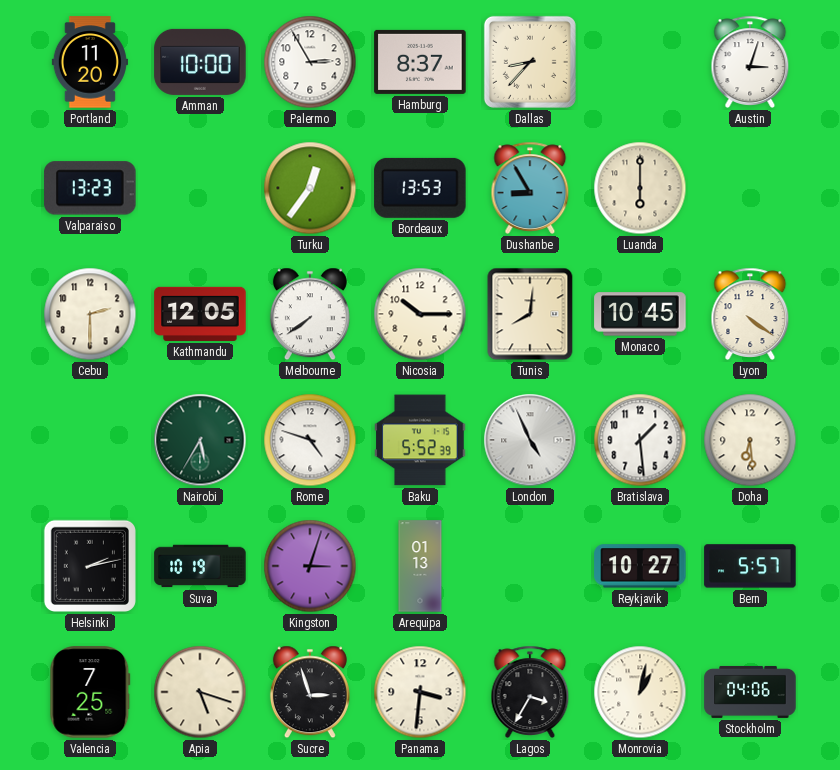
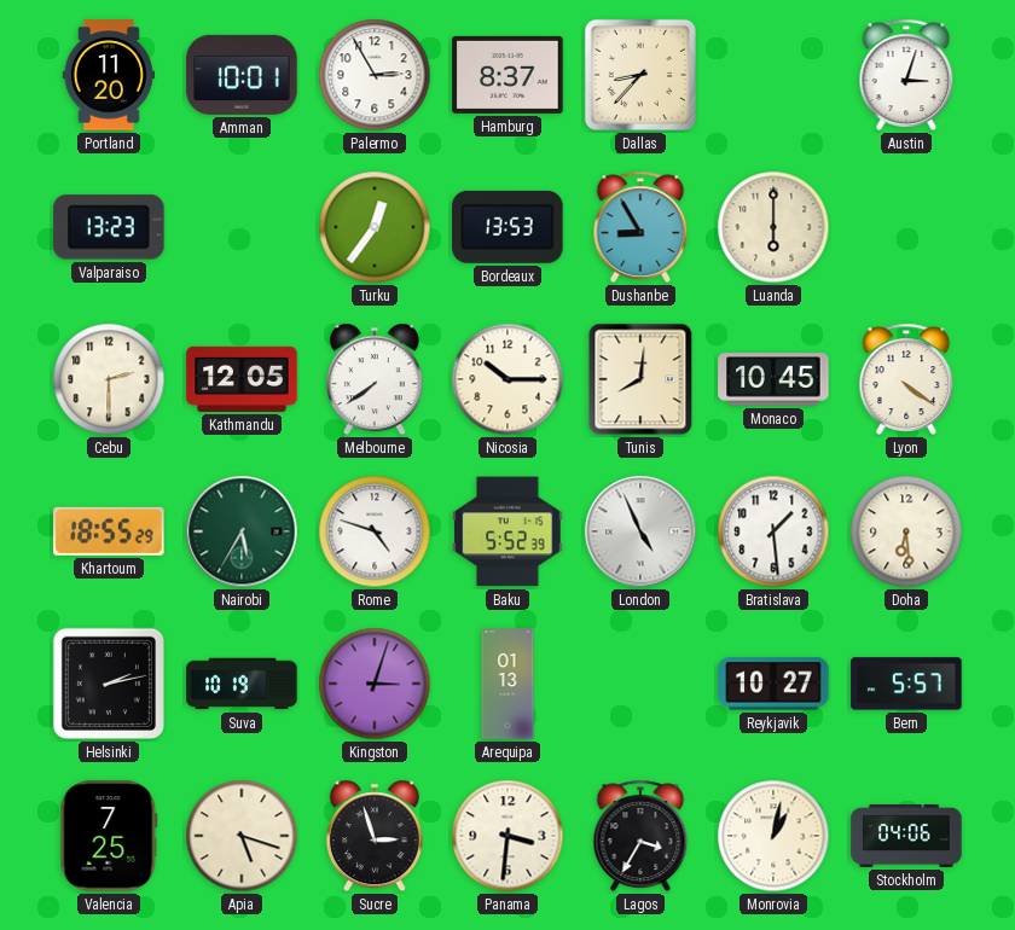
Amman: 10:00 -> 10:01
Khartoum: none -> 18:55
